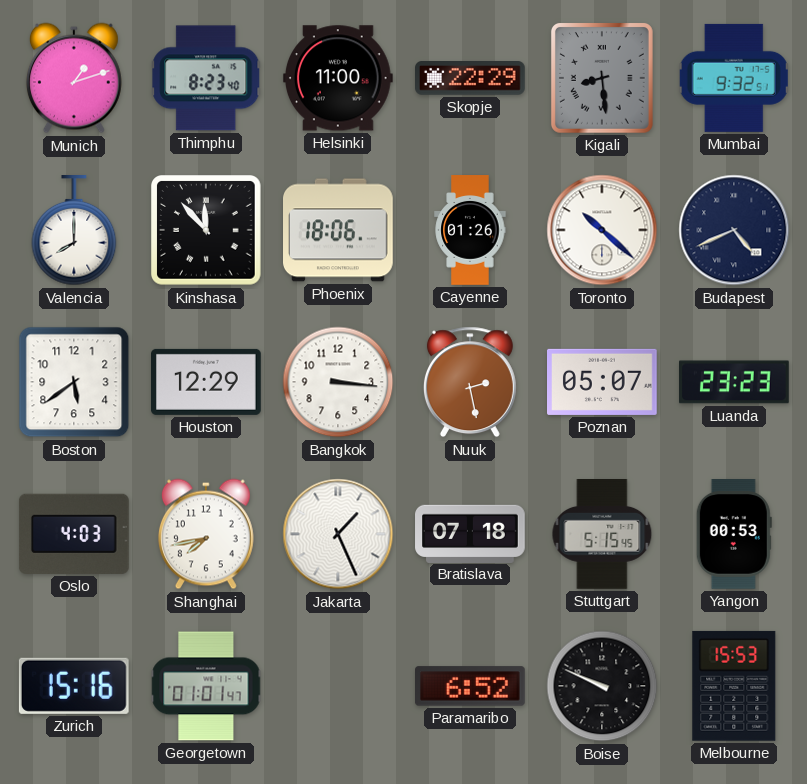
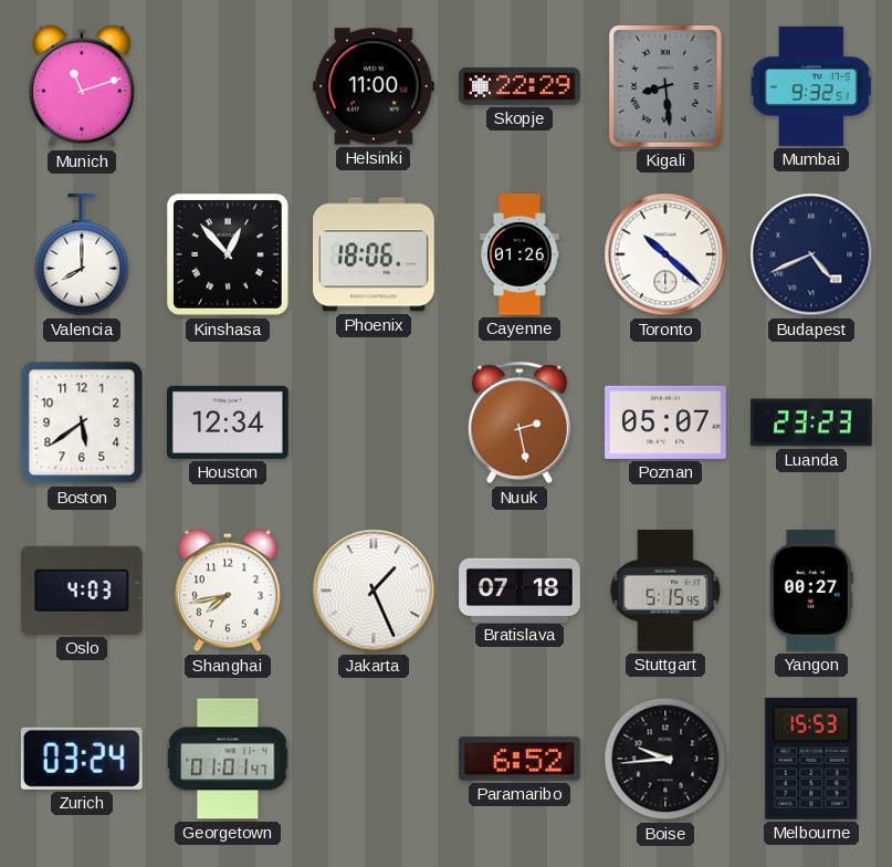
Munich: 1:12 -> 11:12
Thimphu: 8:23 -> none
Kinshasa: 11:53 -> 12:53
Houston: 12:29 -> 12:34
Bangkok: 3:16 -> none
Yangon: 00:53 -> 00:27
Zurich: 15:16 -> 03:24
Boise: 9:49 -> 9:44
